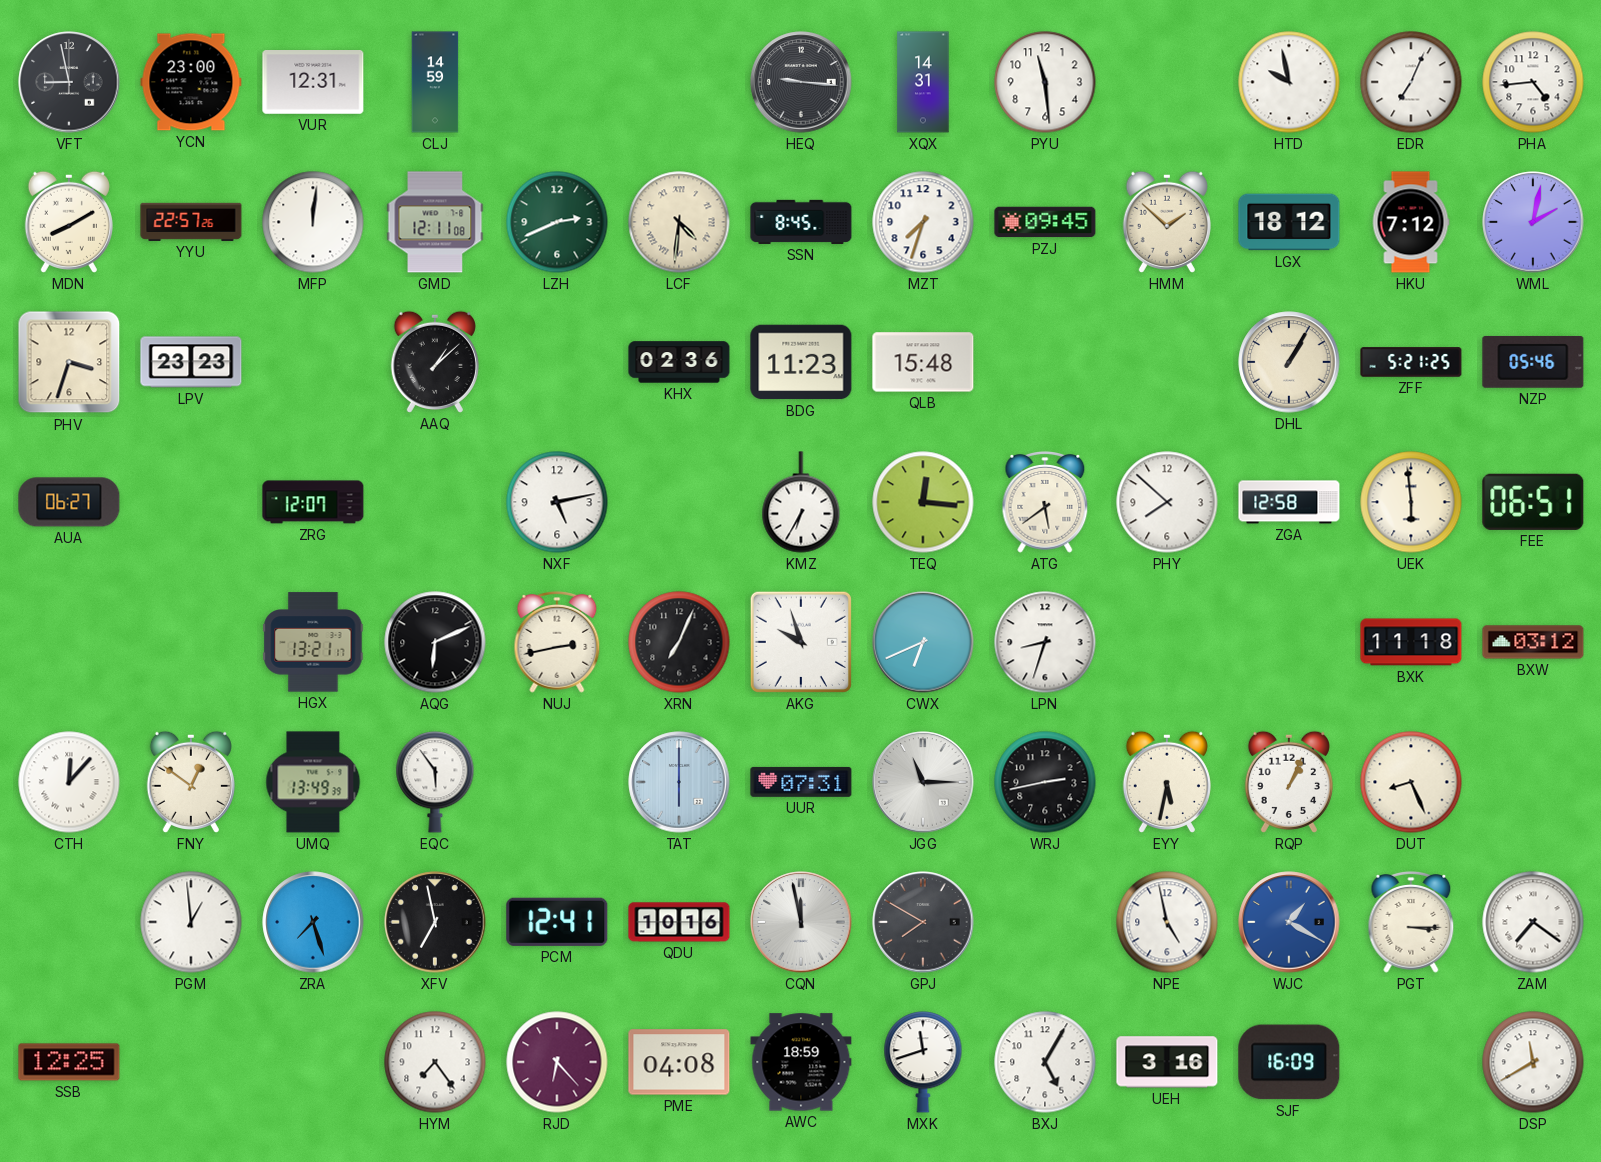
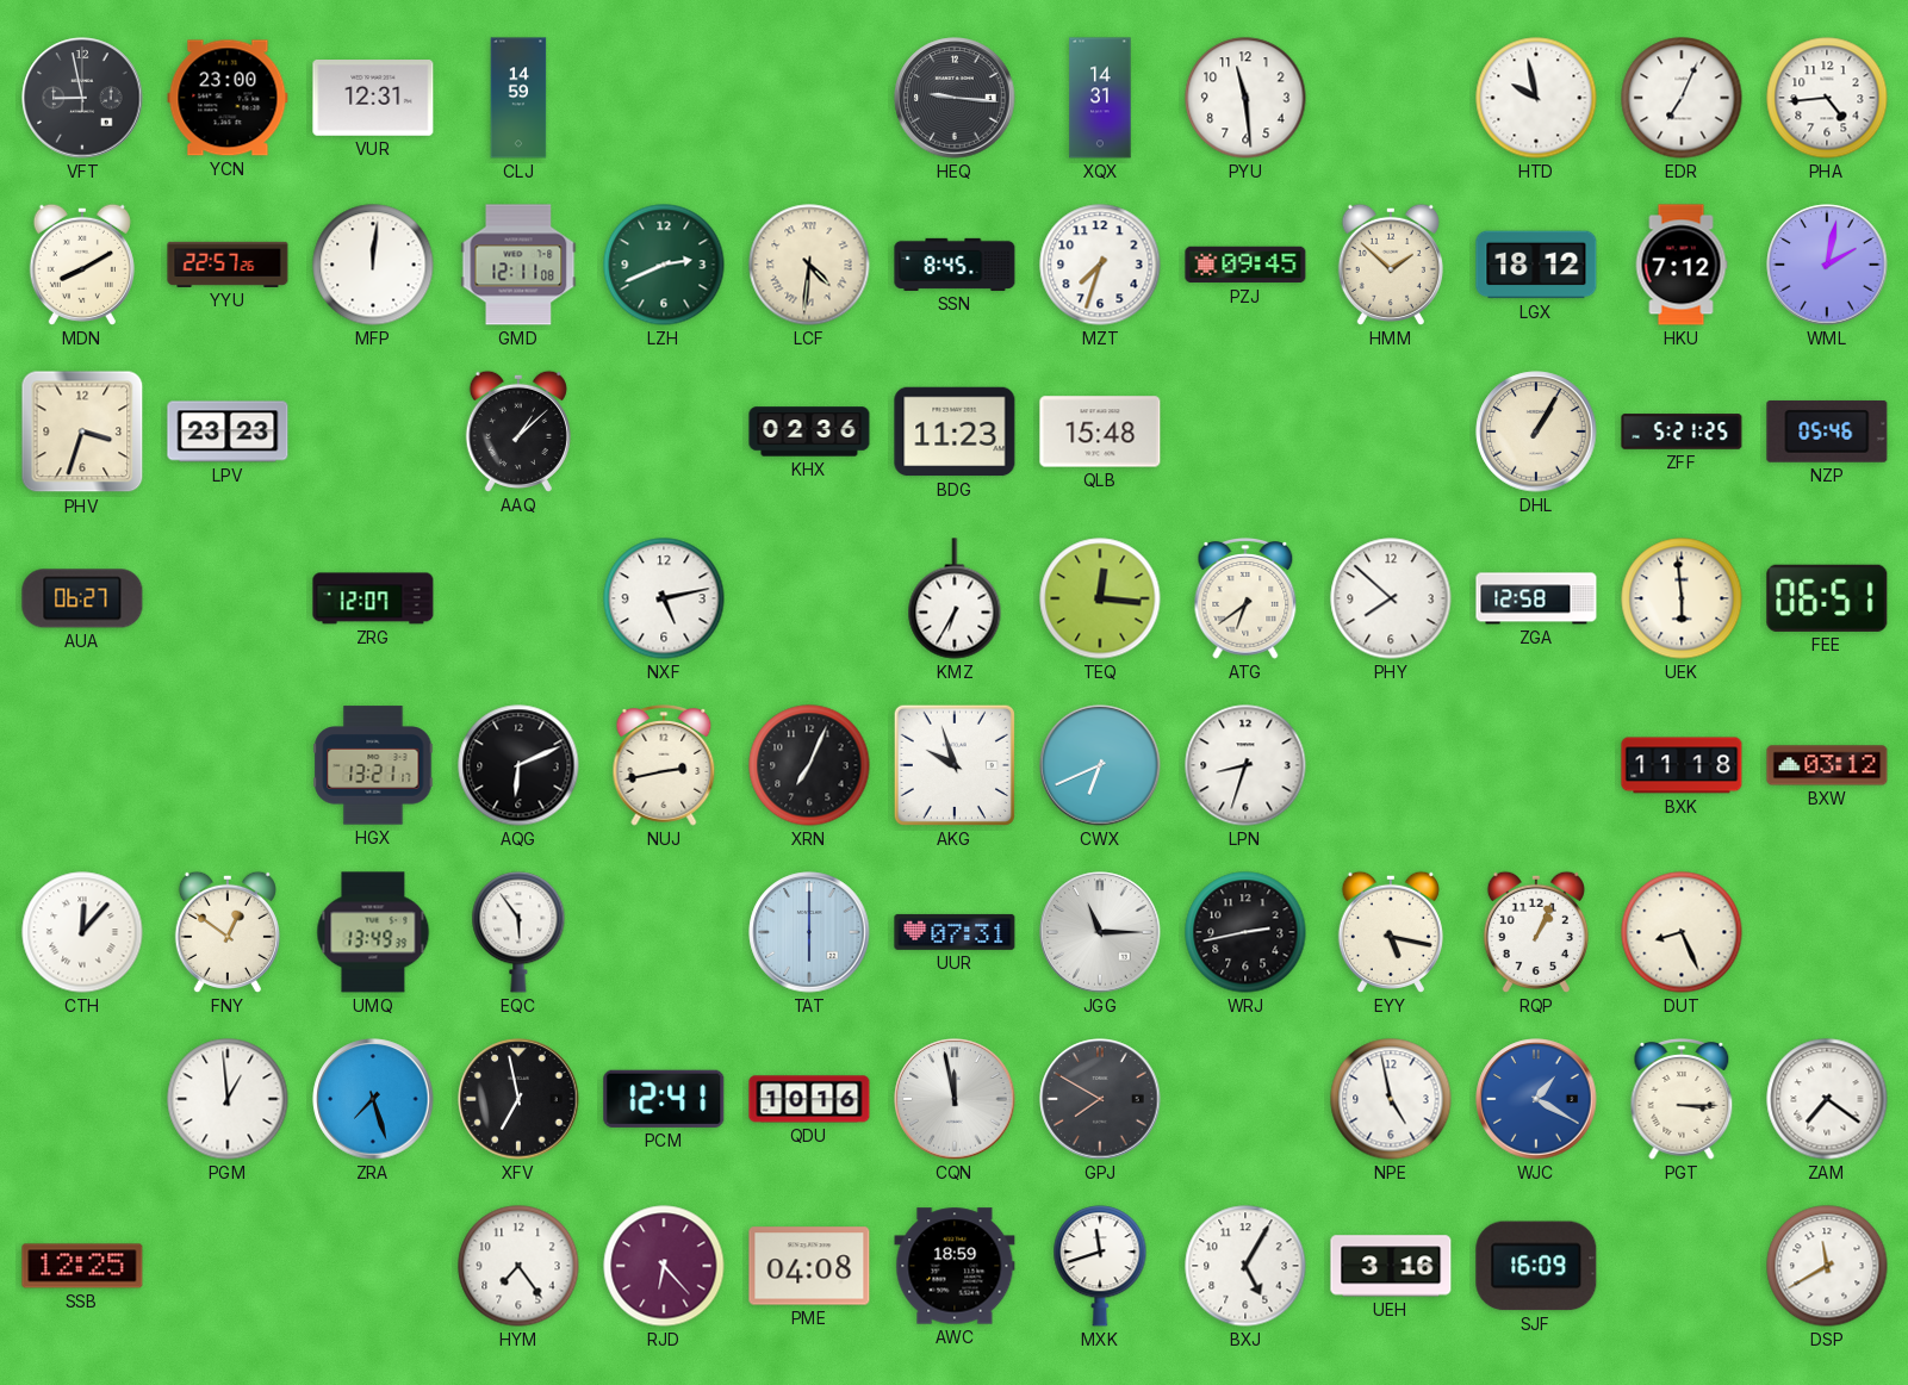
ATG: 5:39 -> 6:39
EYY: 5:32 -> 5:17
